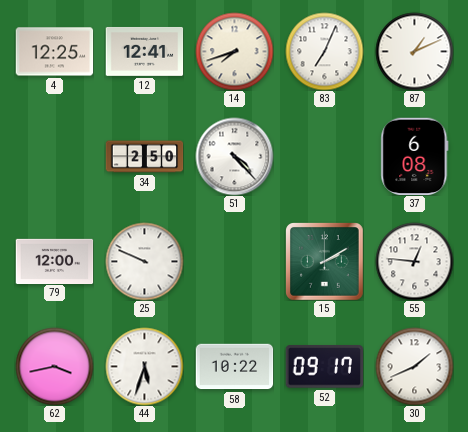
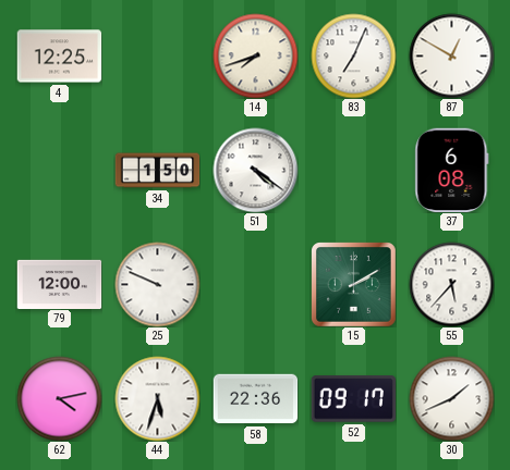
12: 12:41 -> none
87: 1:11 -> 12:50
34: 2:50 -> 1:50
51: 4:23 -> 4:21
55: 12:46 -> 5:37
62: 3:43 -> 4:13
58: 10:22 -> 22:36
